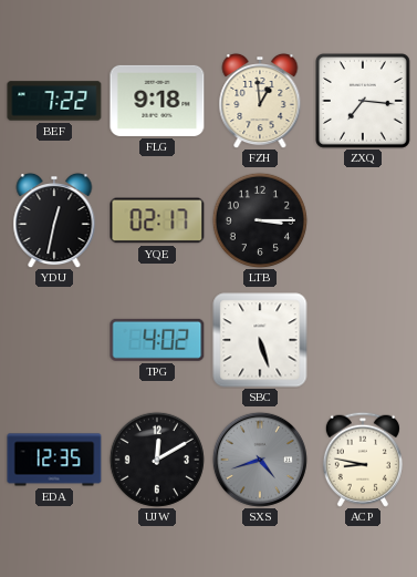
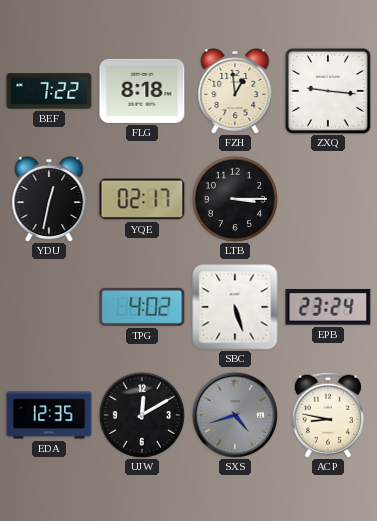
FLG: 9:18 -> 8:18
ZXQ: 7:16 -> 9:16
EPB: none -> 23:24
